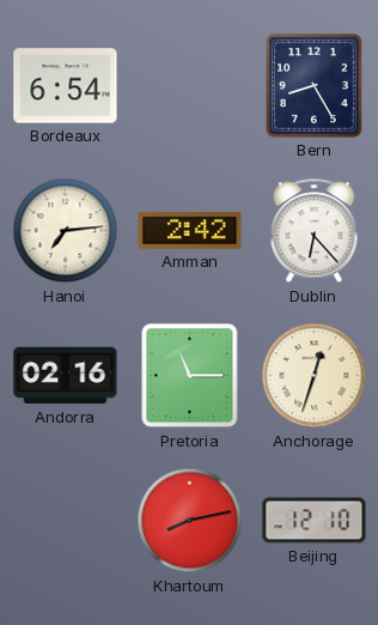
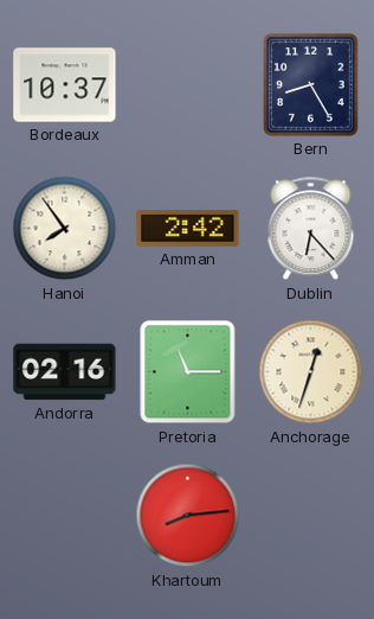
Bordeaux: 6:54 -> 10:37
Hanoi: 7:14 -> 7:54
Khartoum: 8:13 -> 8:14
Beijing: 12:10 -> none
